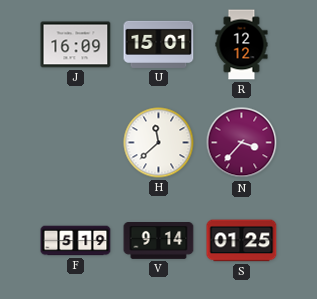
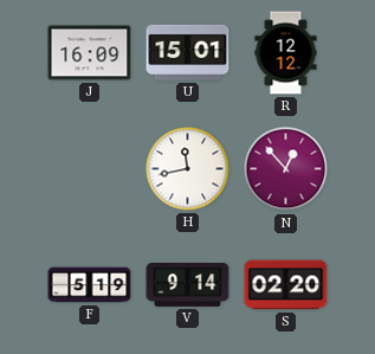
H: 11:38 -> 11:43
N: 3:37 -> 12:53
S: 01:25 -> 02:20
